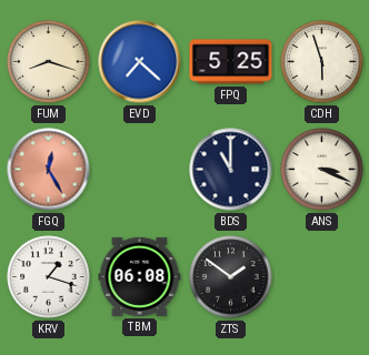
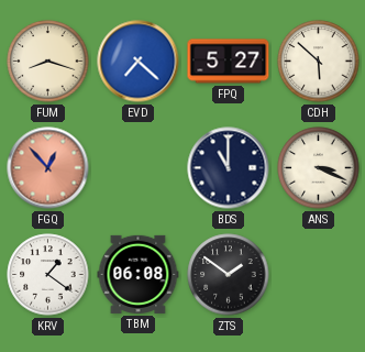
FPQ: 5:25 -> 5:27
CDH: 5:57 -> 5:52
FGQ: 12:25 -> 12:53
KRV: 1:18 -> 1:21
